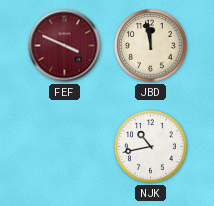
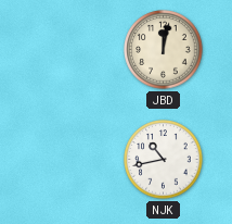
FEF: 3:49 -> none
JBD: 11:58 -> 12:02
